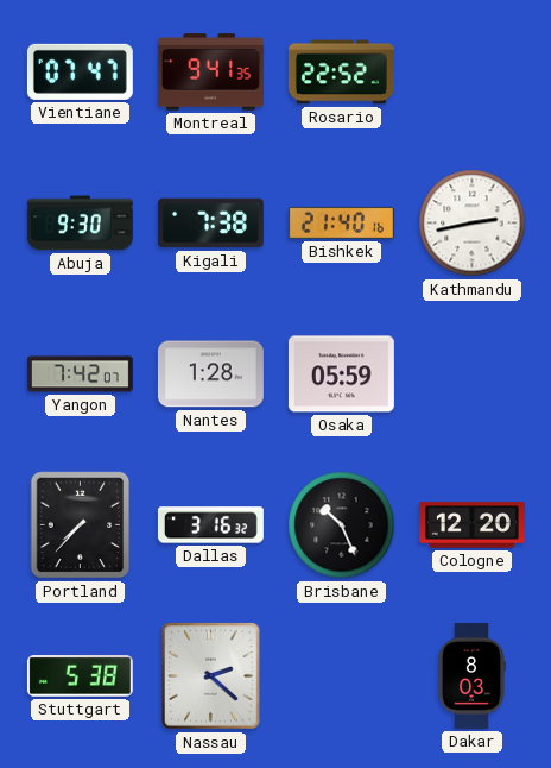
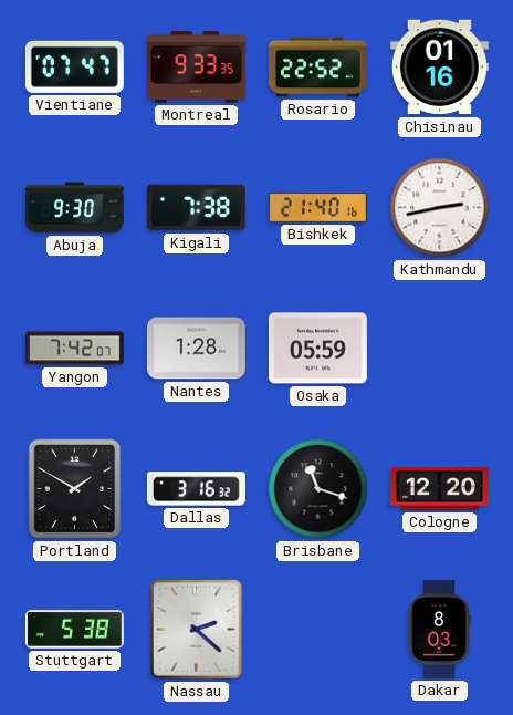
Montreal: 9:41 -> 9:33
Chisinau: none -> 01:16
Portland: 7:37 -> 1:50
Brisbane: 10:26 -> 11:18
